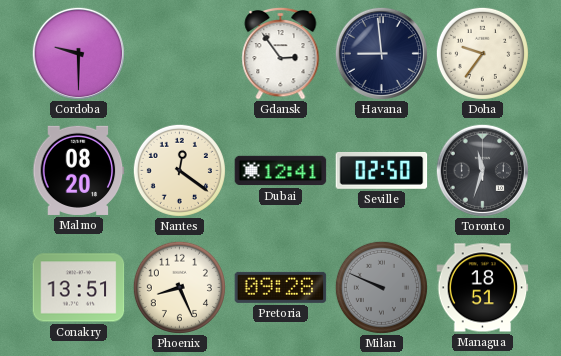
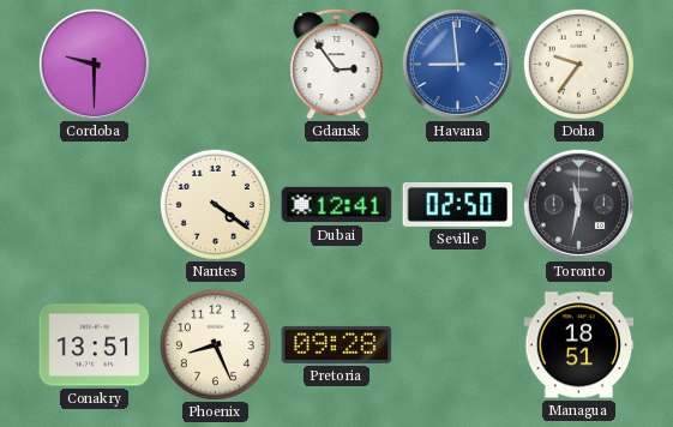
Havana dial: navy -> blue
Malmo: 08:20 -> none
Nantes: 12:21 -> 4:21
Toronto: 11:33 -> 11:32
Milan: 9:49 -> none
